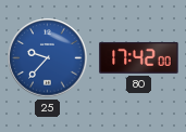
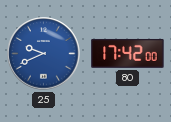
25: 9:37 -> 9:41
